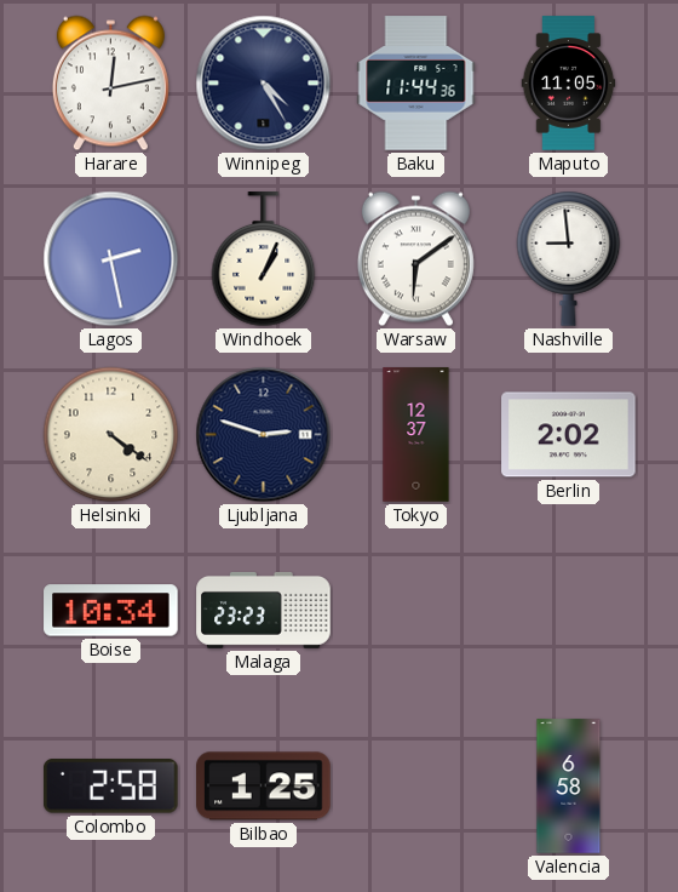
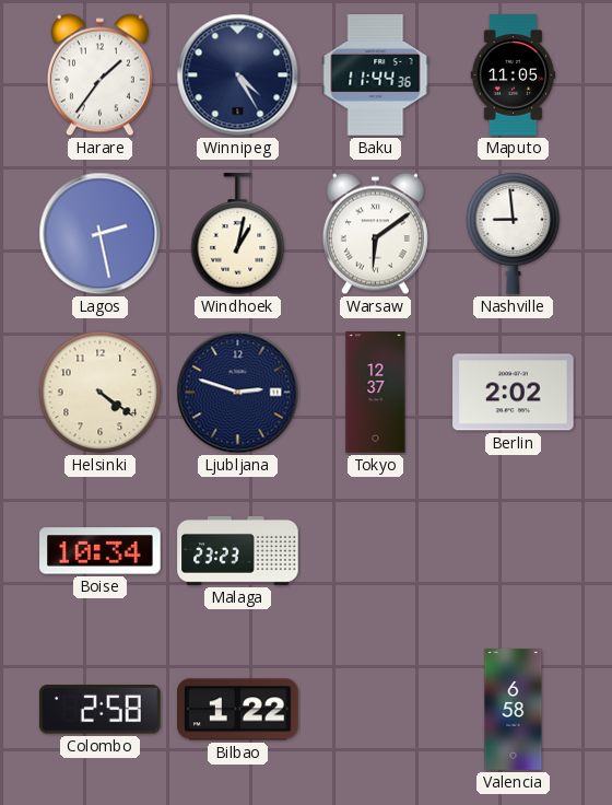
Harare: 12:13 -> 1:36
Windhoek: 1:04 -> 1:02
Bilbao: 1:25 -> 1:22
